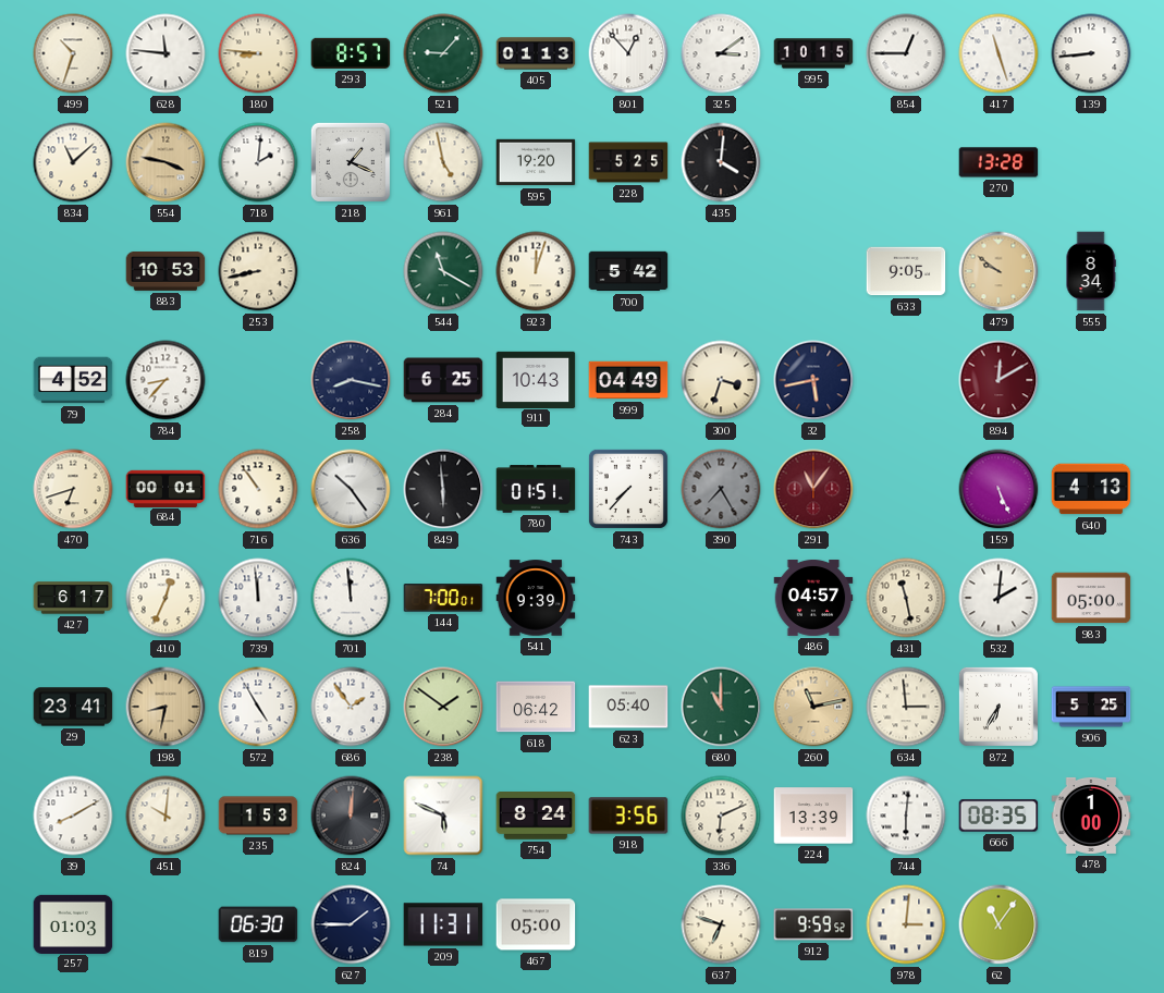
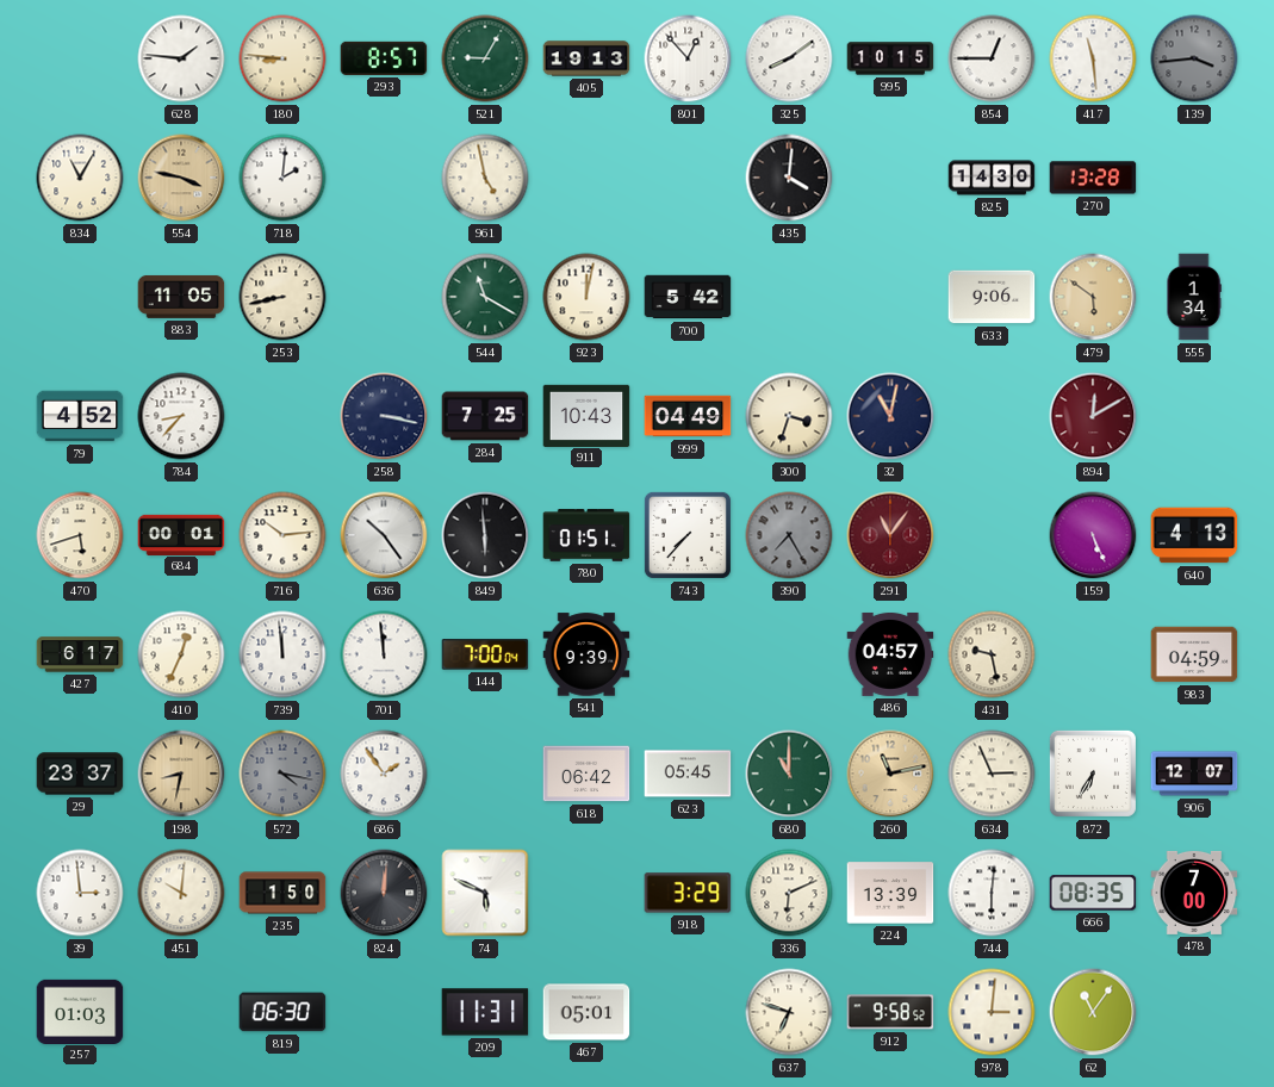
499: 10:33 -> none
628: 11:46 -> 1:46
521: 9:07 -> 9:05
405: 01:13 -> 19:13
325: 3:09 -> 8:09
417: 11:27 -> 11:29
139: 8:44 -> 3:44
139 dial: white -> grey
834: 11:08 -> 11:05
218: 1:19 -> none
595: 19:20 -> none
228: 5:25 -> none
825: none -> 14:30
883: 10:53 -> 11:05
923: 12:03 -> 12:02
633: 9:05 -> 9:06
479: 9:51 -> 5:51
555: 8:34 -> 1:34
258: 8:17 -> 3:17
284: 6:25 -> 7:25
32: 5:43 -> 11:02
470: 6:42 -> 5:42
716: 10:54 -> 10:14
144: 7:00:01 -> 7:00:04
431: 11:28 -> 9:28
532: 2:01 -> none
983: 05:00 -> 04:59
29: 23:41 -> 23:37
572: 4:55 -> 4:17
572 dial: white -> grey
238: 1:51 -> none
623: 05:40 -> 05:45
634: 2:59 -> 2:56
906: 5:25 -> 12:07
39: 8:10 -> 2:59
235: 1:53 -> 1:50
754: 8:24 -> none
918: 3:56 -> 3:29
478: 1:00 -> 7:00
627: 1:45 -> none
467: 05:00 -> 05:01
912: 9:59 -> 9:58
